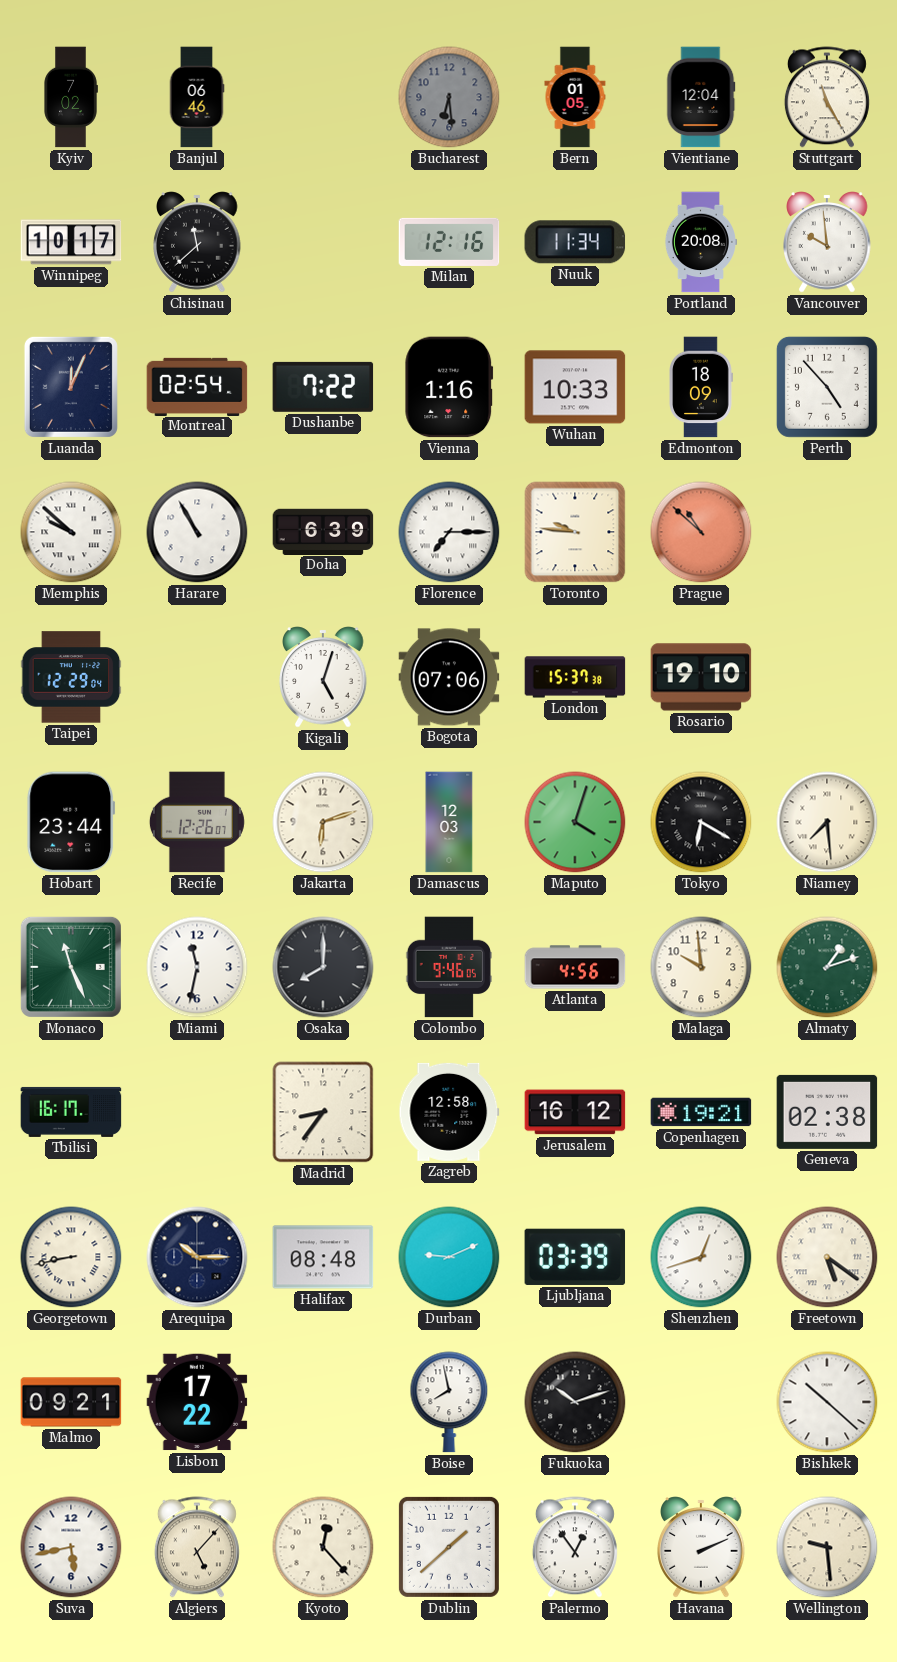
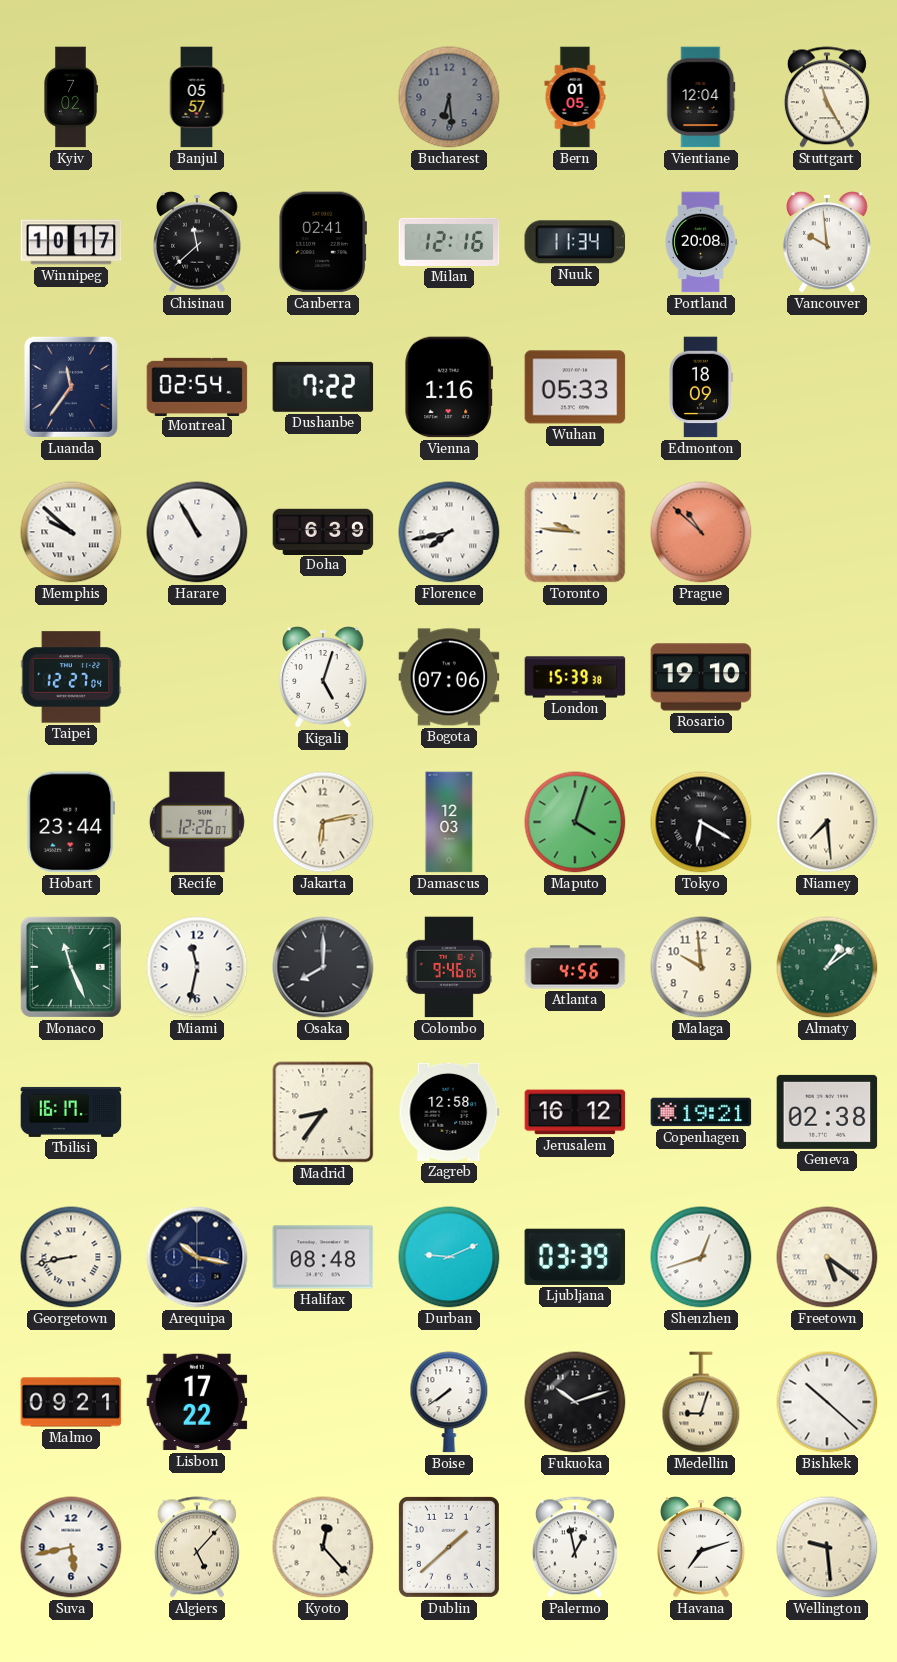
Banjul: 06:46 -> 05:57
Canberra: none -> 02:41
Luanda: 12:04 -> 11:36
Wuhan: 10:33 -> 05:33
Perth: 4:53 -> none
Florence: 7:15 -> 7:43
Taipei: 12:29 -> 12:27
London: 15:37 -> 15:39
Jakarta: 6:12 -> 6:13
Almaty: 1:12 -> 1:09
Arequipa: 10:15 -> 10:17
Boise: 7:58 -> 7:39
Medellin: none -> 9:03
Palermo: 12:54 -> 12:58
Havana: 2:11 -> 7:12
